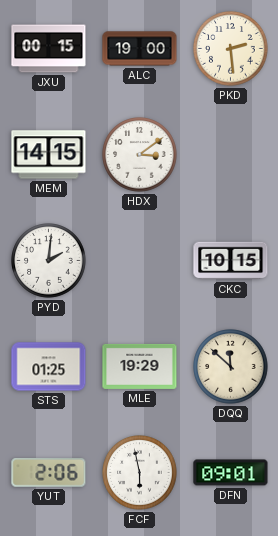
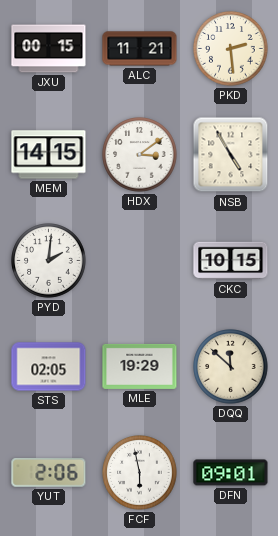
ALC: 19:00 -> 11:21
NSB: none -> 4:55
STS: 01:25 -> 02:05
